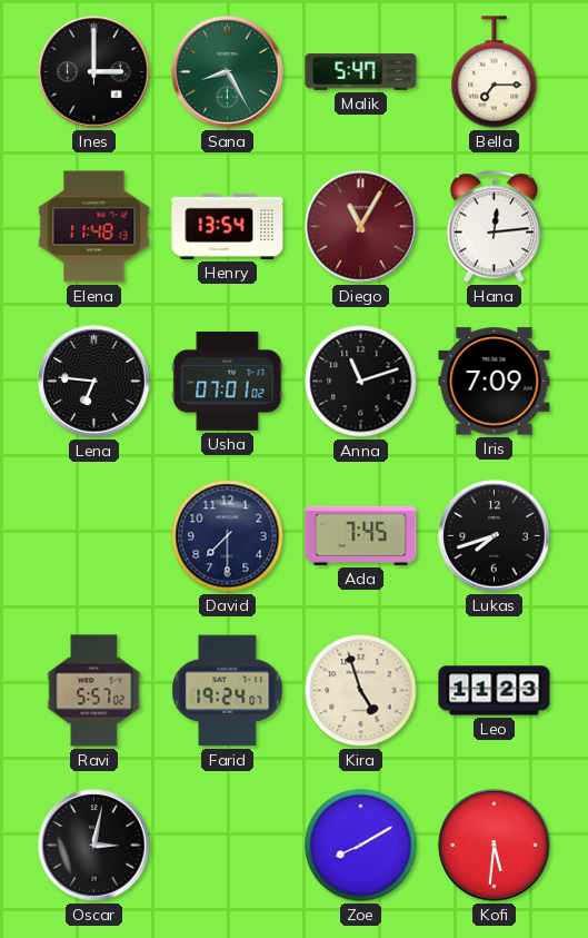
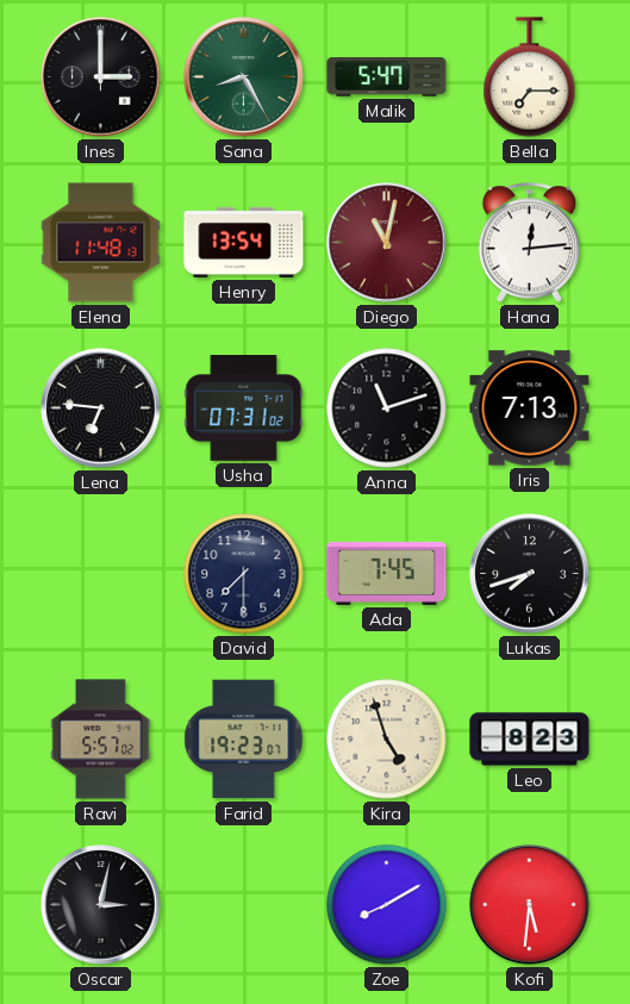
Diego: 11:05 -> 11:02
Usha: 07:01 -> 07:31
Iris: 7:09 -> 7:13
Farid: 19:24 -> 19:23
Leo: 11:23 -> 8:23
